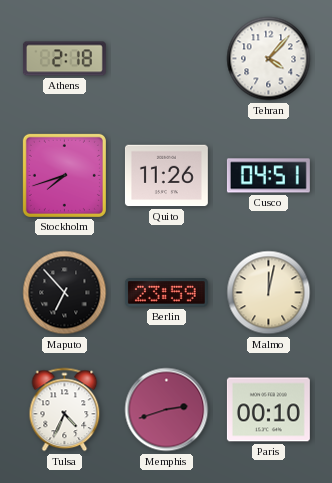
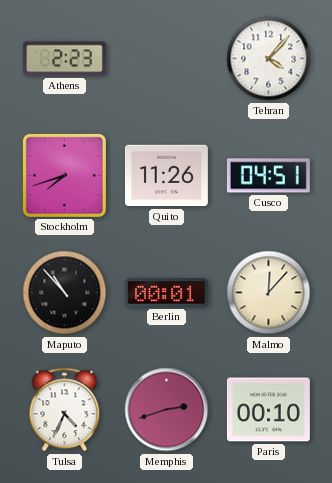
Athens: 2:18 -> 2:23
Maputo: 6:53 -> 10:53
Berlin: 23:59 -> 00:01
Malmo: 12:02 -> 12:07
